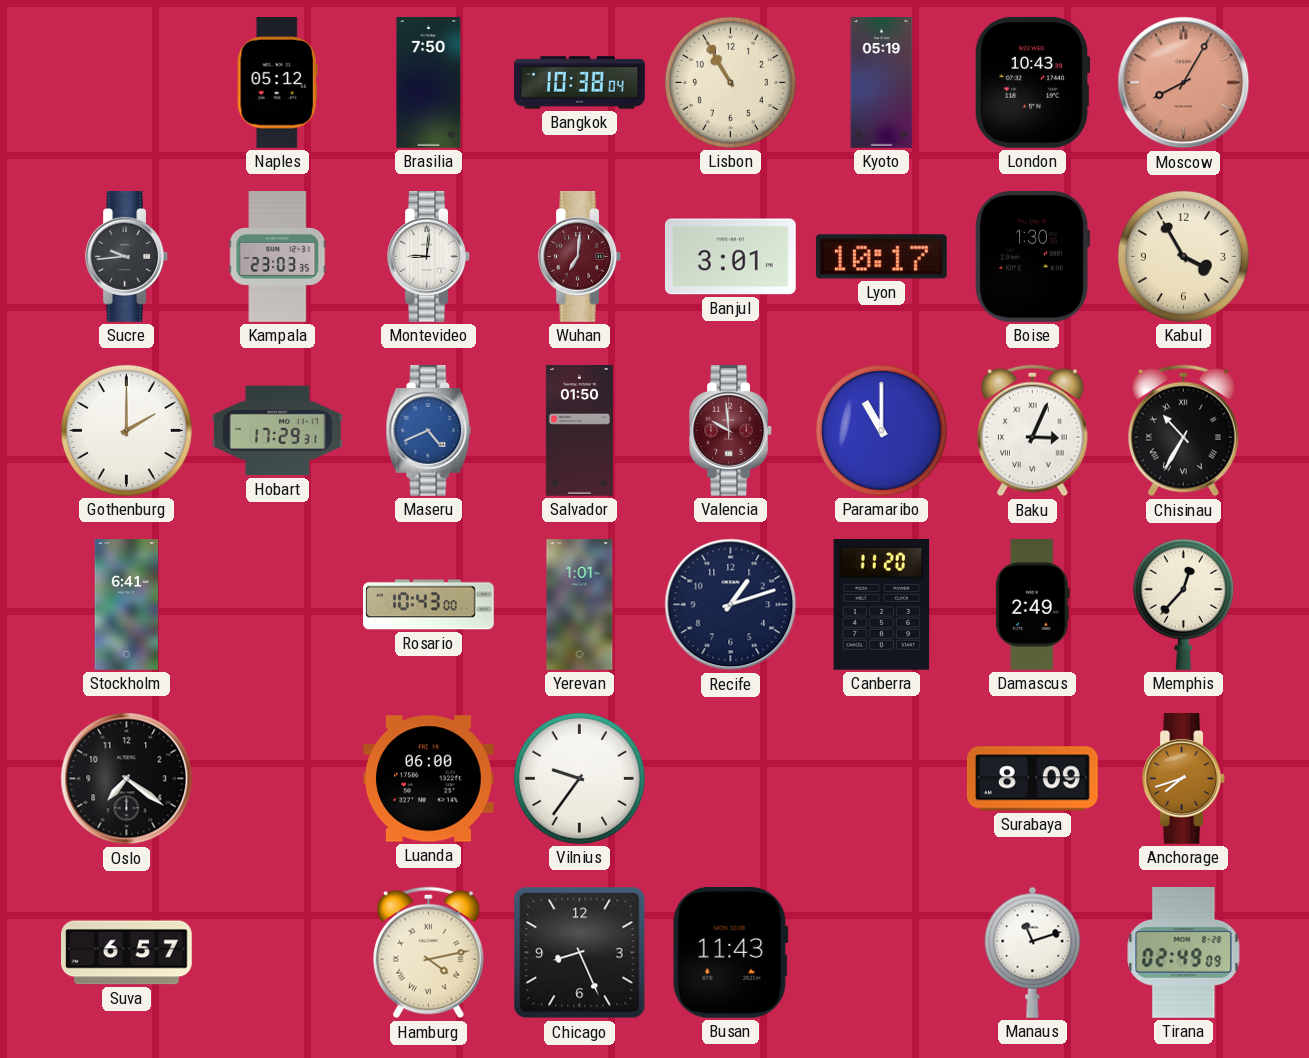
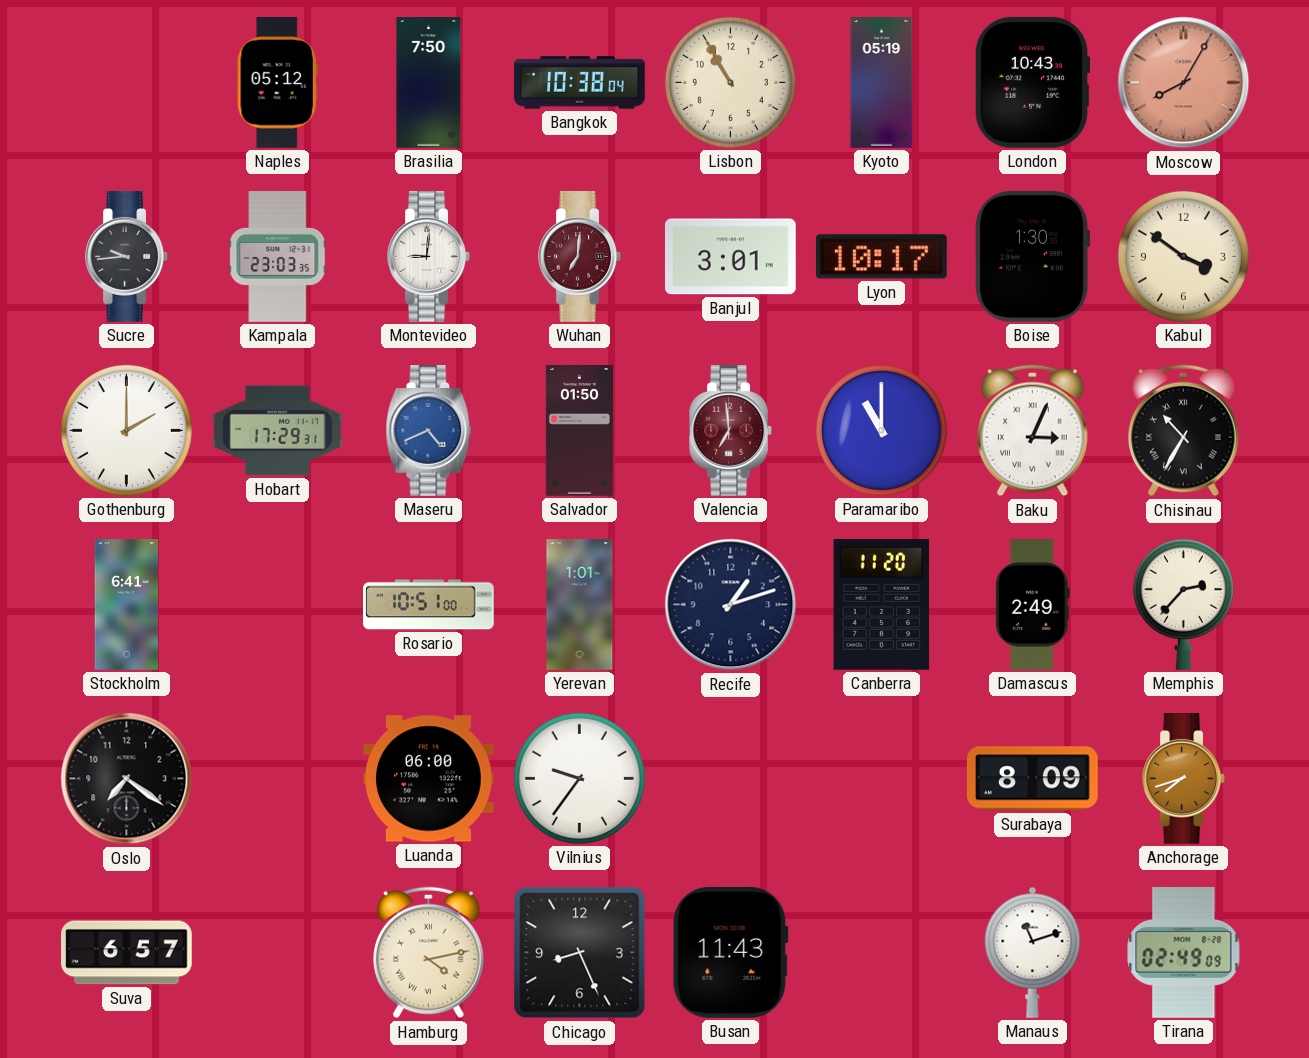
Kabul: 3:55 -> 3:51
Valencia: 9:59 -> 6:59
Rosario: 10:43 -> 10:51
Memphis: 12:37 -> 2:37
